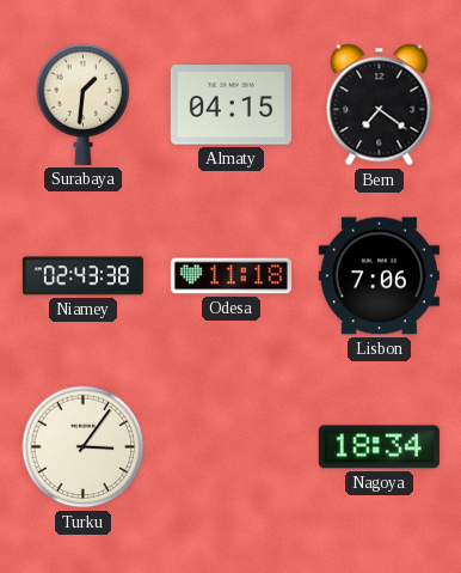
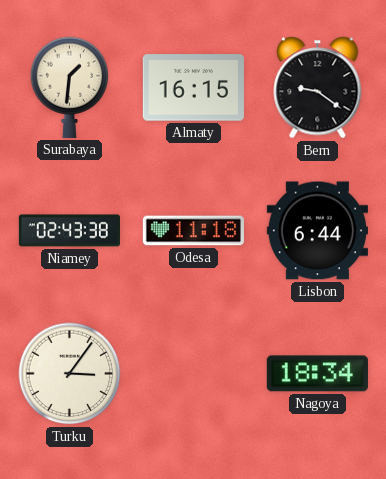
Almaty: 04:15 -> 16:15
Bern: 7:21 -> 9:21
Lisbon: 7:06 -> 6:44
